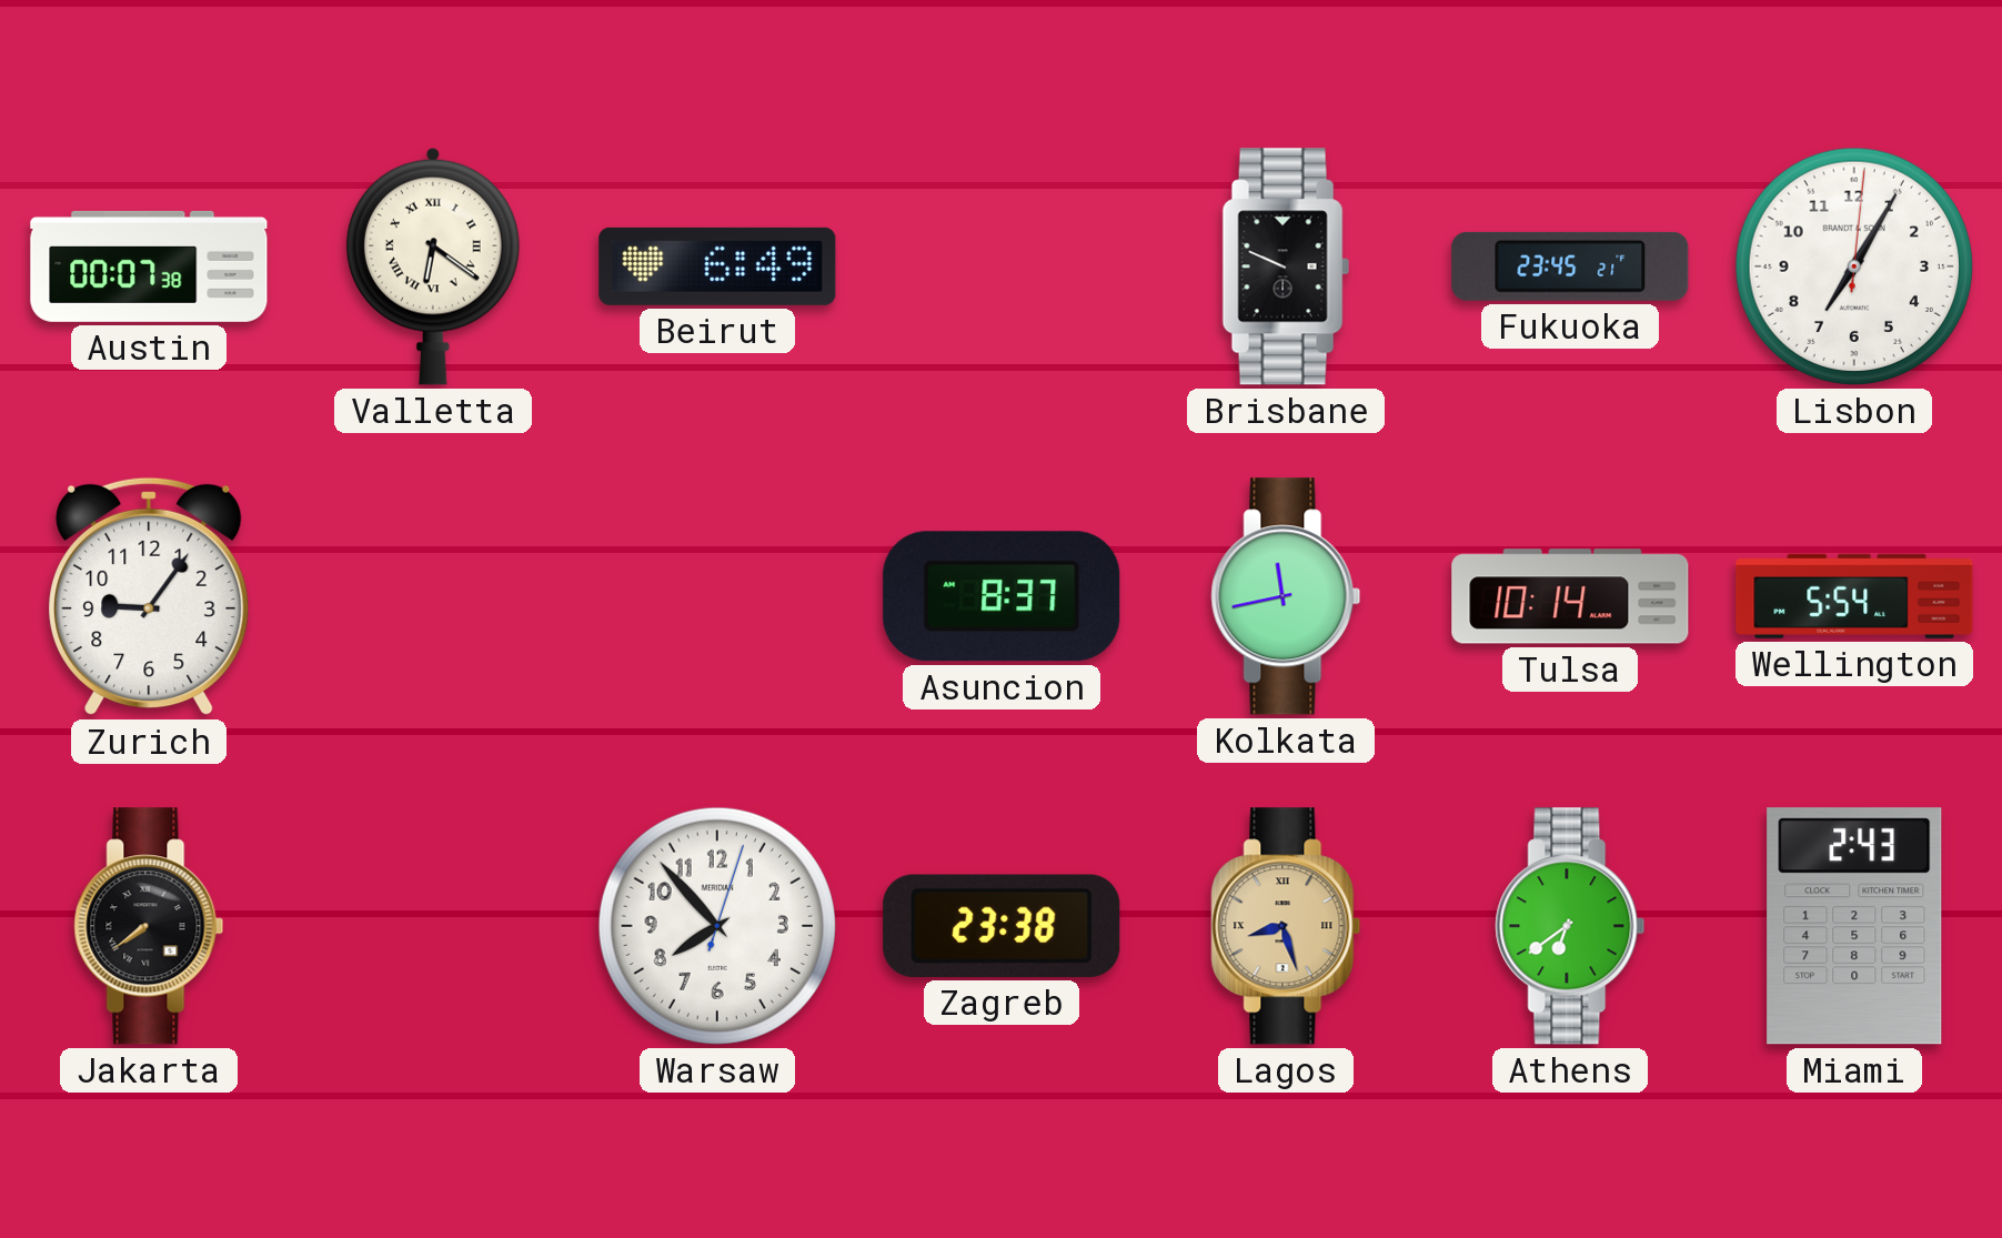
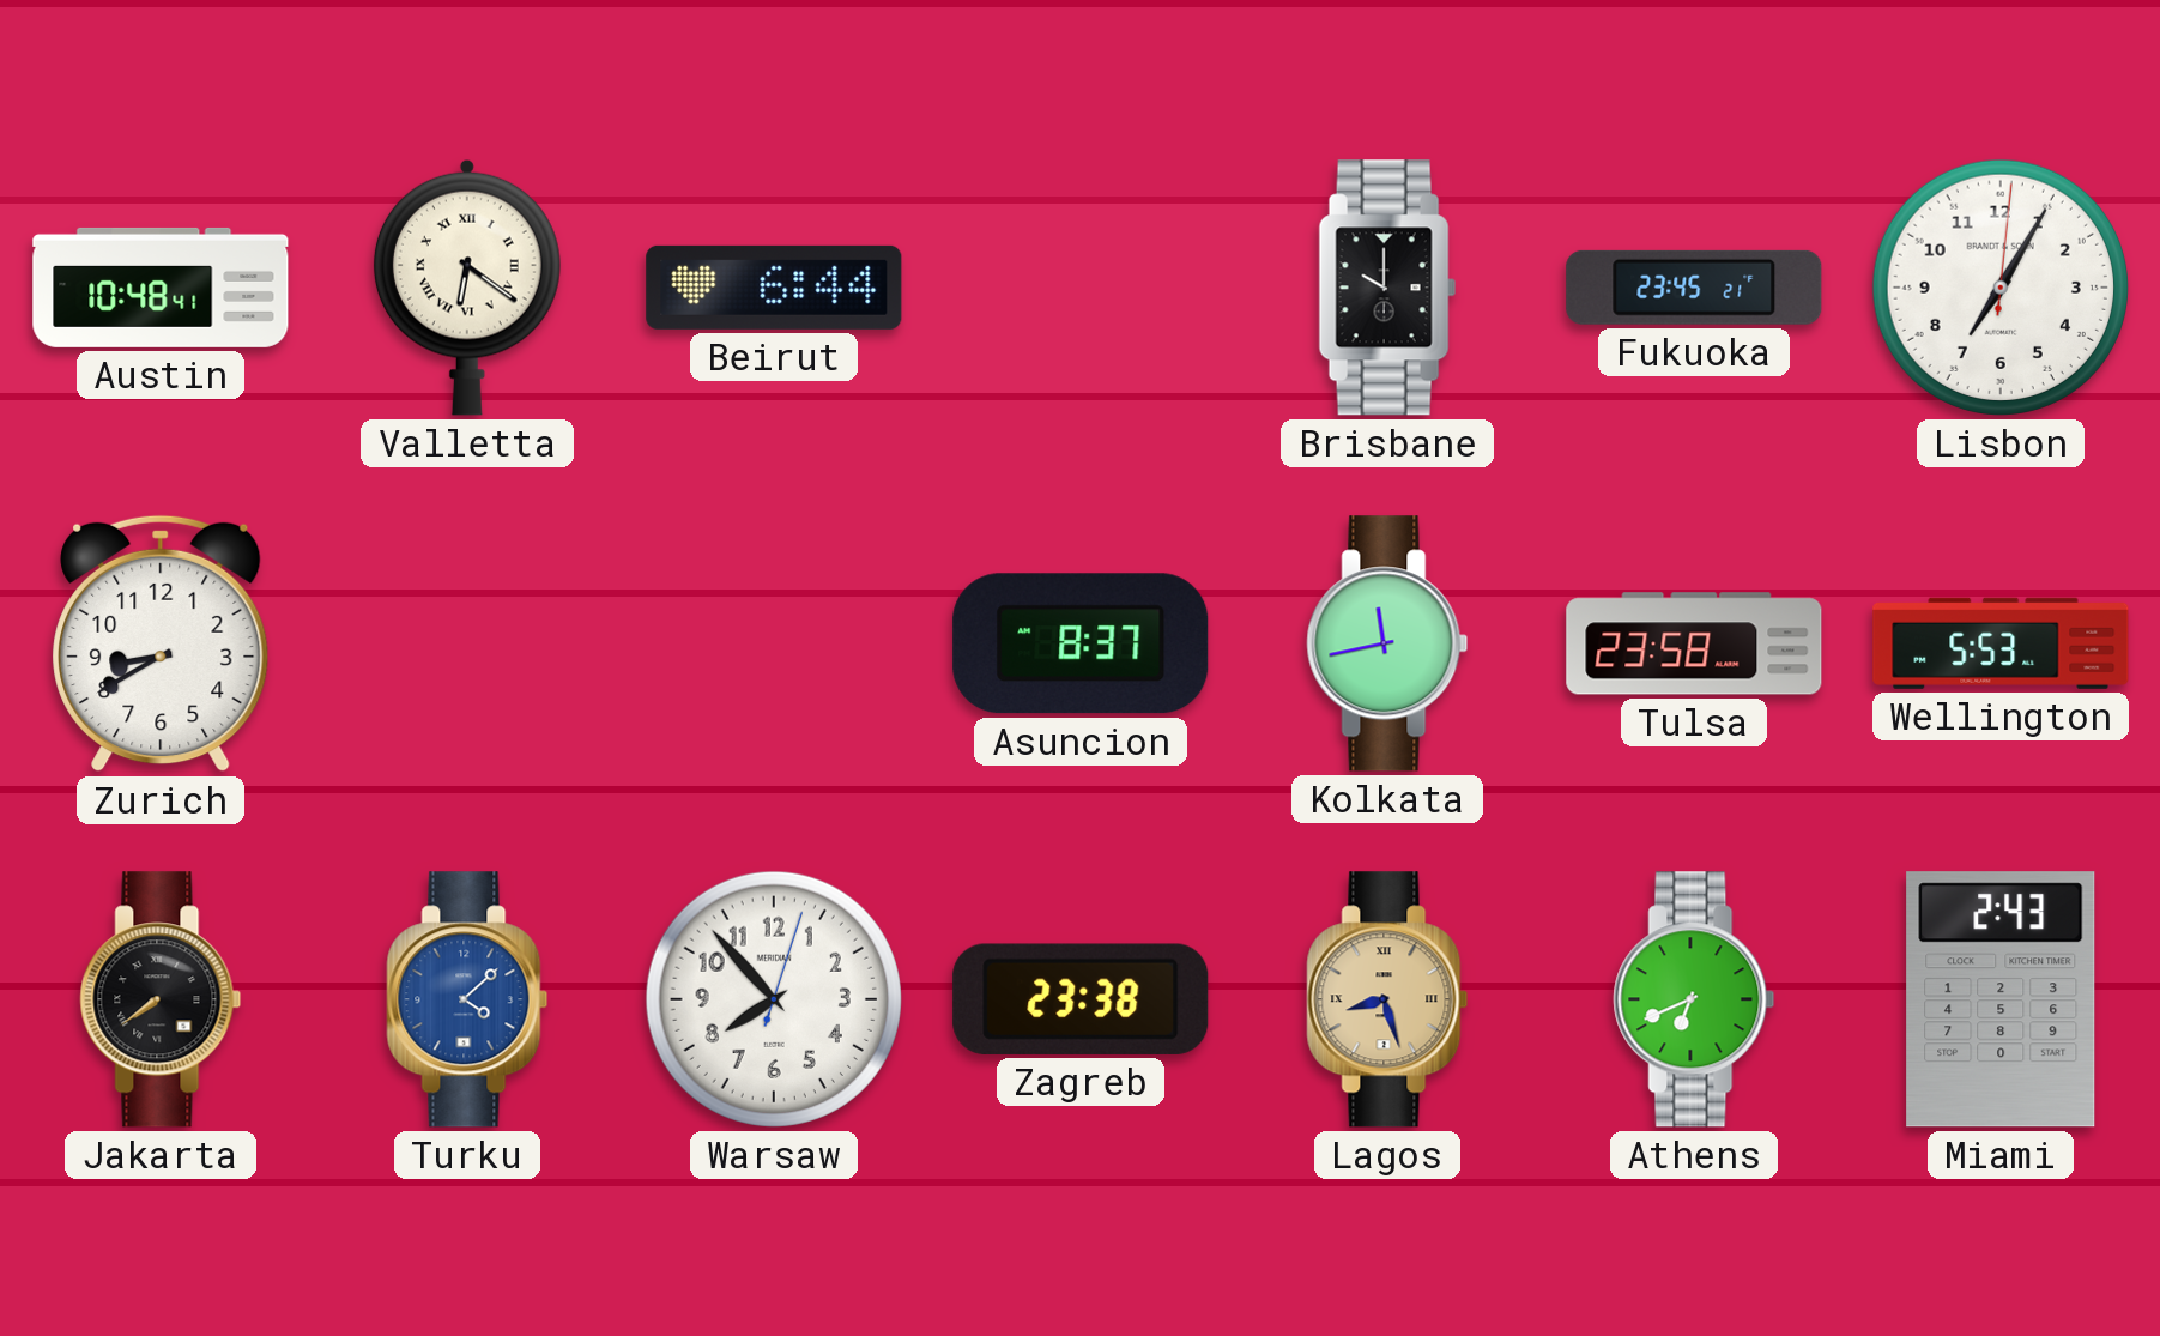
Austin: 00:07 -> 10:48
Beirut: 6:49 -> 6:44
Brisbane: 9:49 -> 10:00
Zurich: 9:06 -> 8:40
Tulsa: 10:14 -> 23:58
Wellington: 5:54 -> 5:53
Turku: none -> 4:08
Athens: 6:39 -> 6:41
